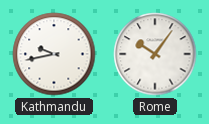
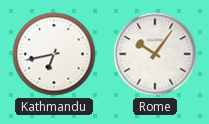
Kathmandu: 9:43 -> 6:43
